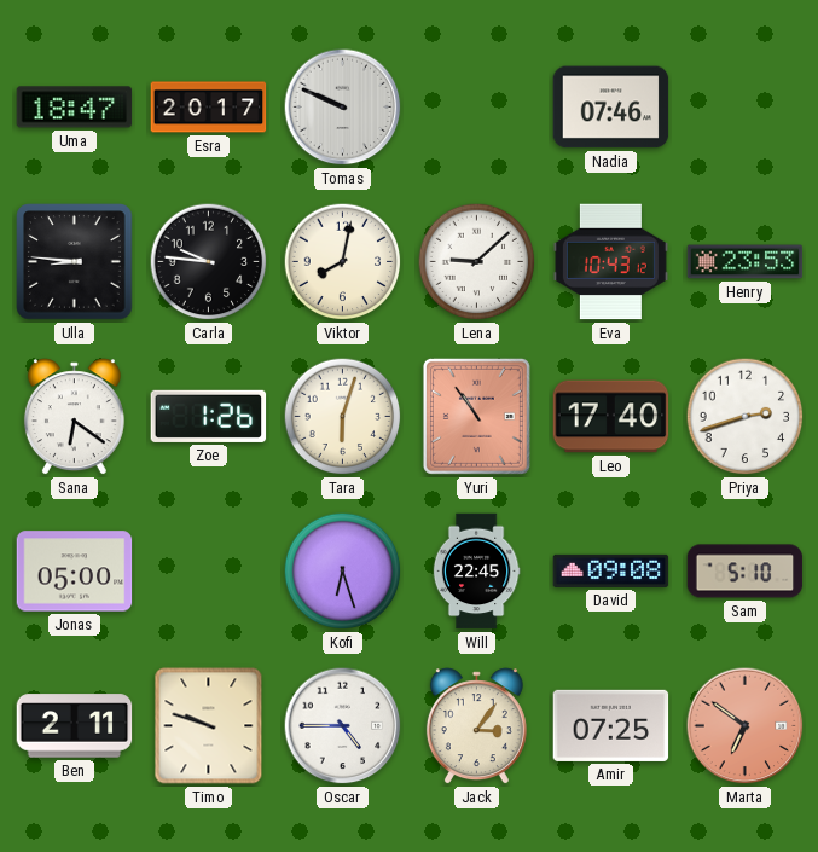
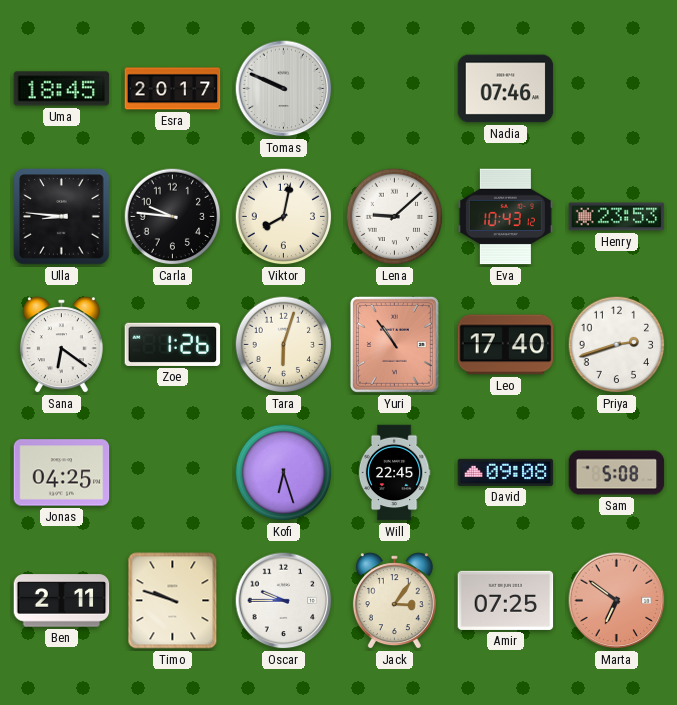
Uma: 18:47 -> 18:45
Jonas: 05:00 -> 04:25
Sam: 5:10 -> 5:08
Oscar: 4:45 -> 9:45
